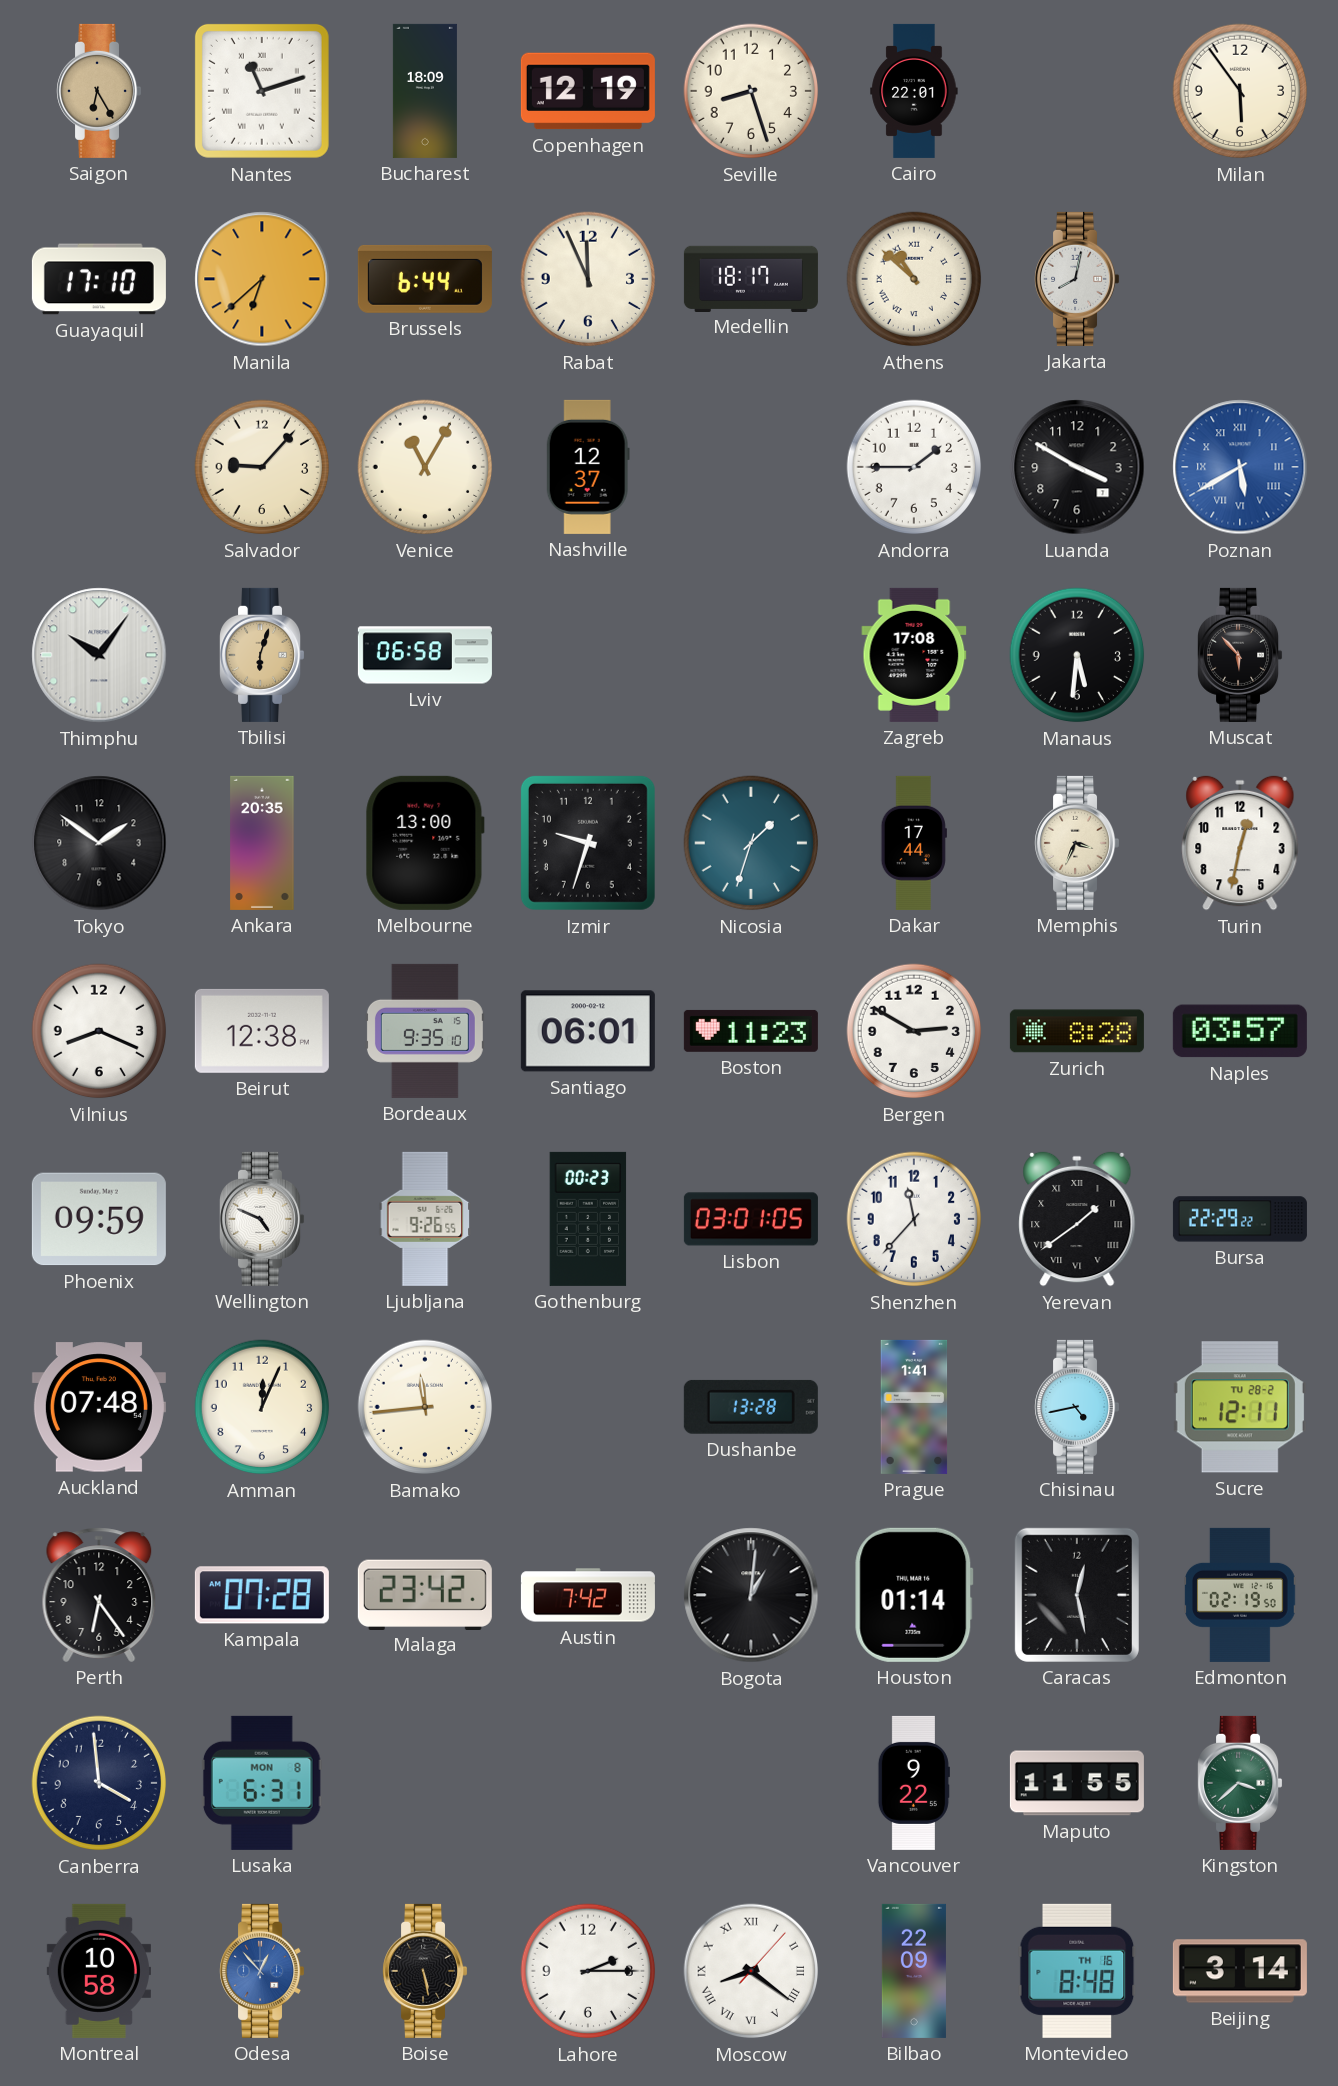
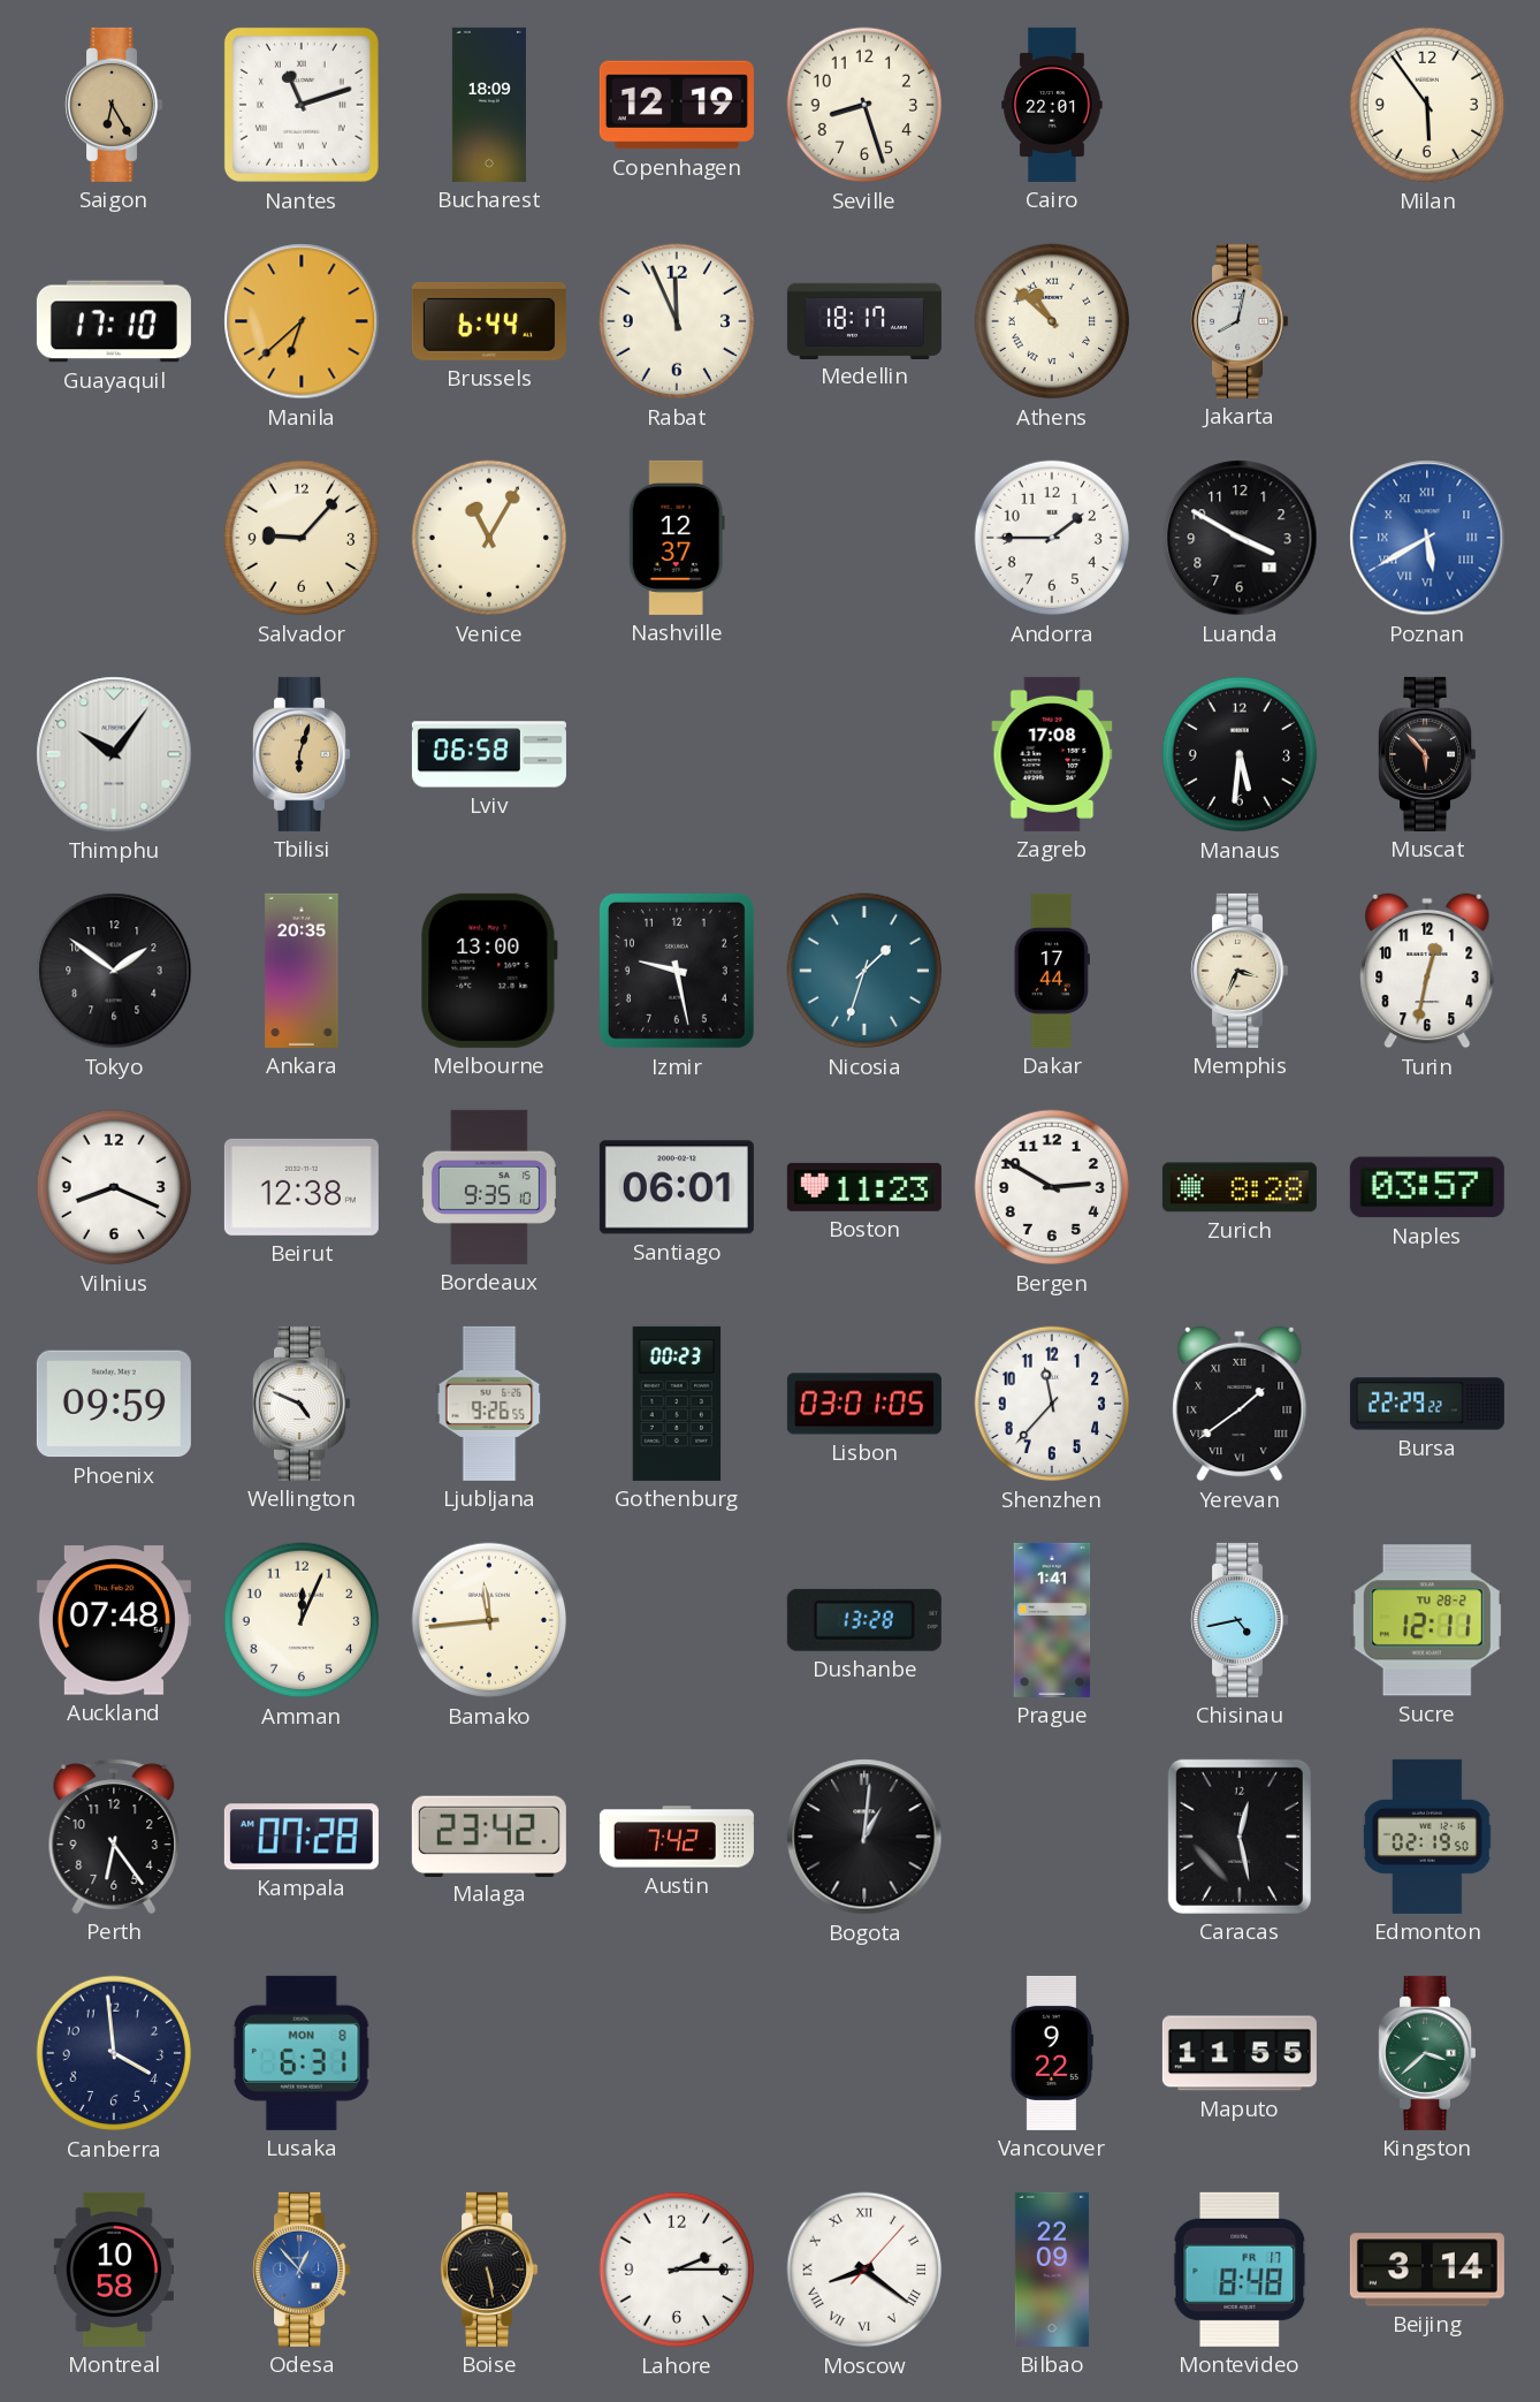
Izmir: 9:33 -> 9:28
Houston: 01:14 -> none
Montevideo date: TH 16 -> FR 17
